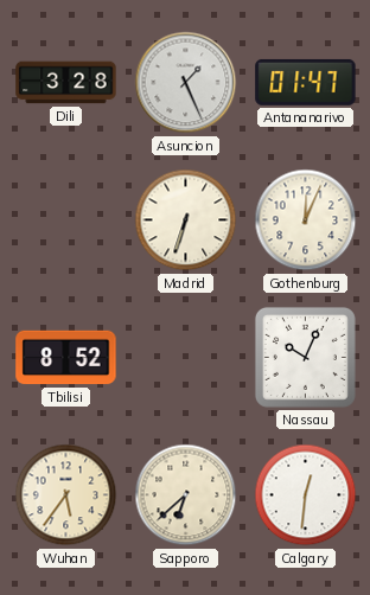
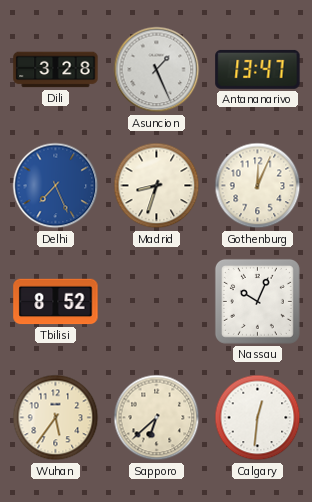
Antananarivo: 01:47 -> 13:47
Delhi: none -> 7:26
Madrid: 6:33 -> 8:33
